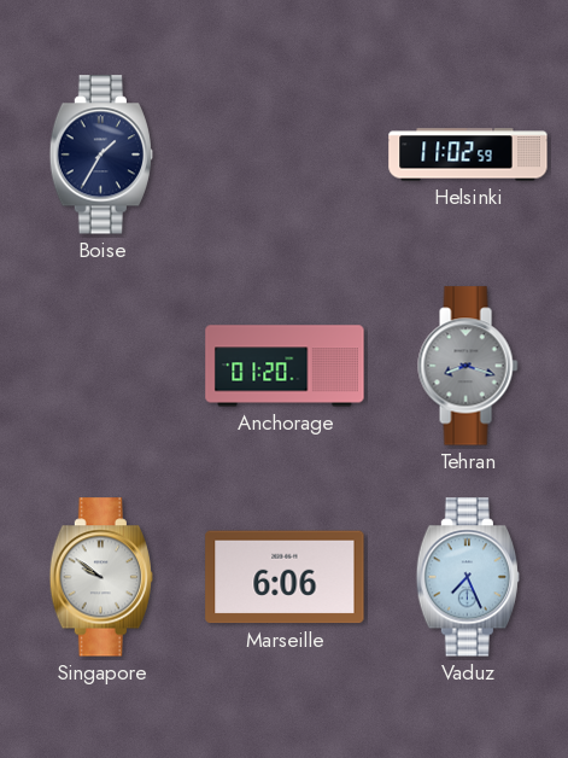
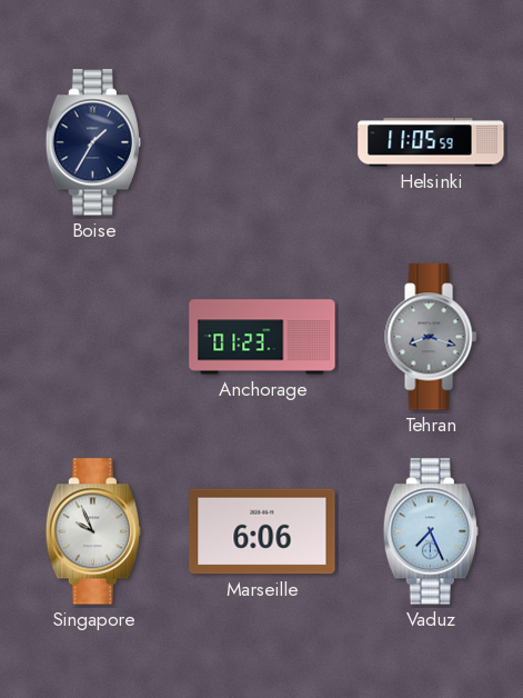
Helsinki: 11:02 -> 11:05
Anchorage: 01:20 -> 01:23
Singapore: 9:51 -> 9:56
